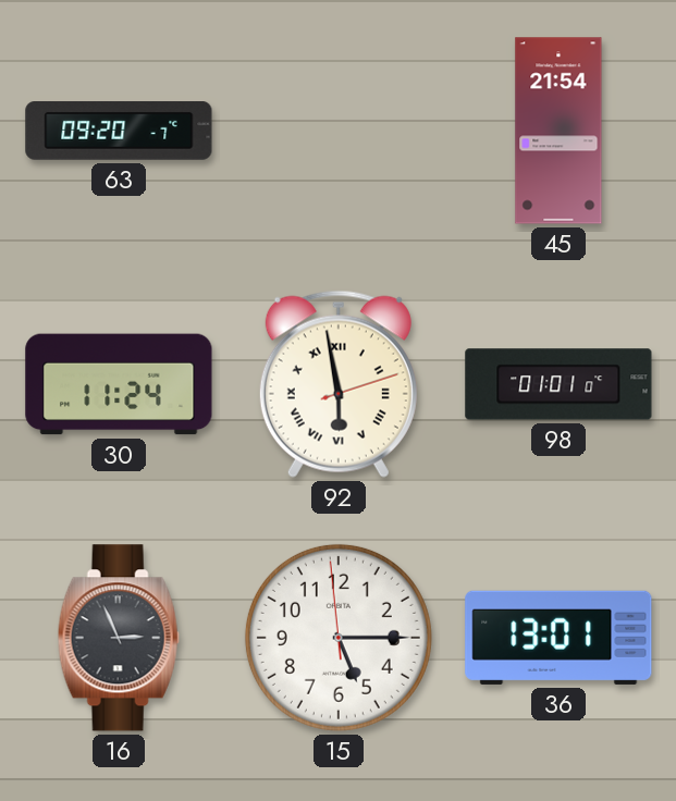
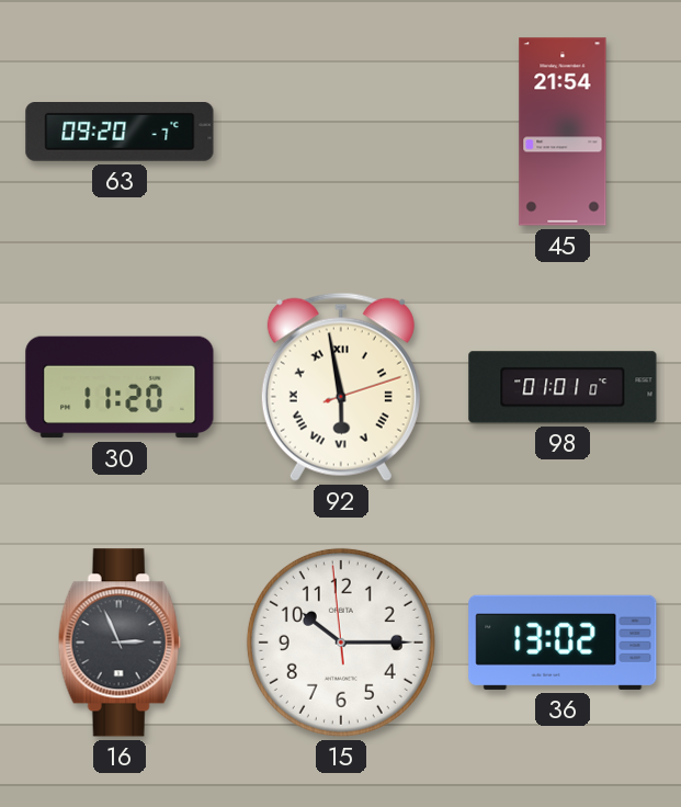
30: 11:24 -> 11:20
15: 5:14 -> 10:14
36: 13:01 -> 13:02
